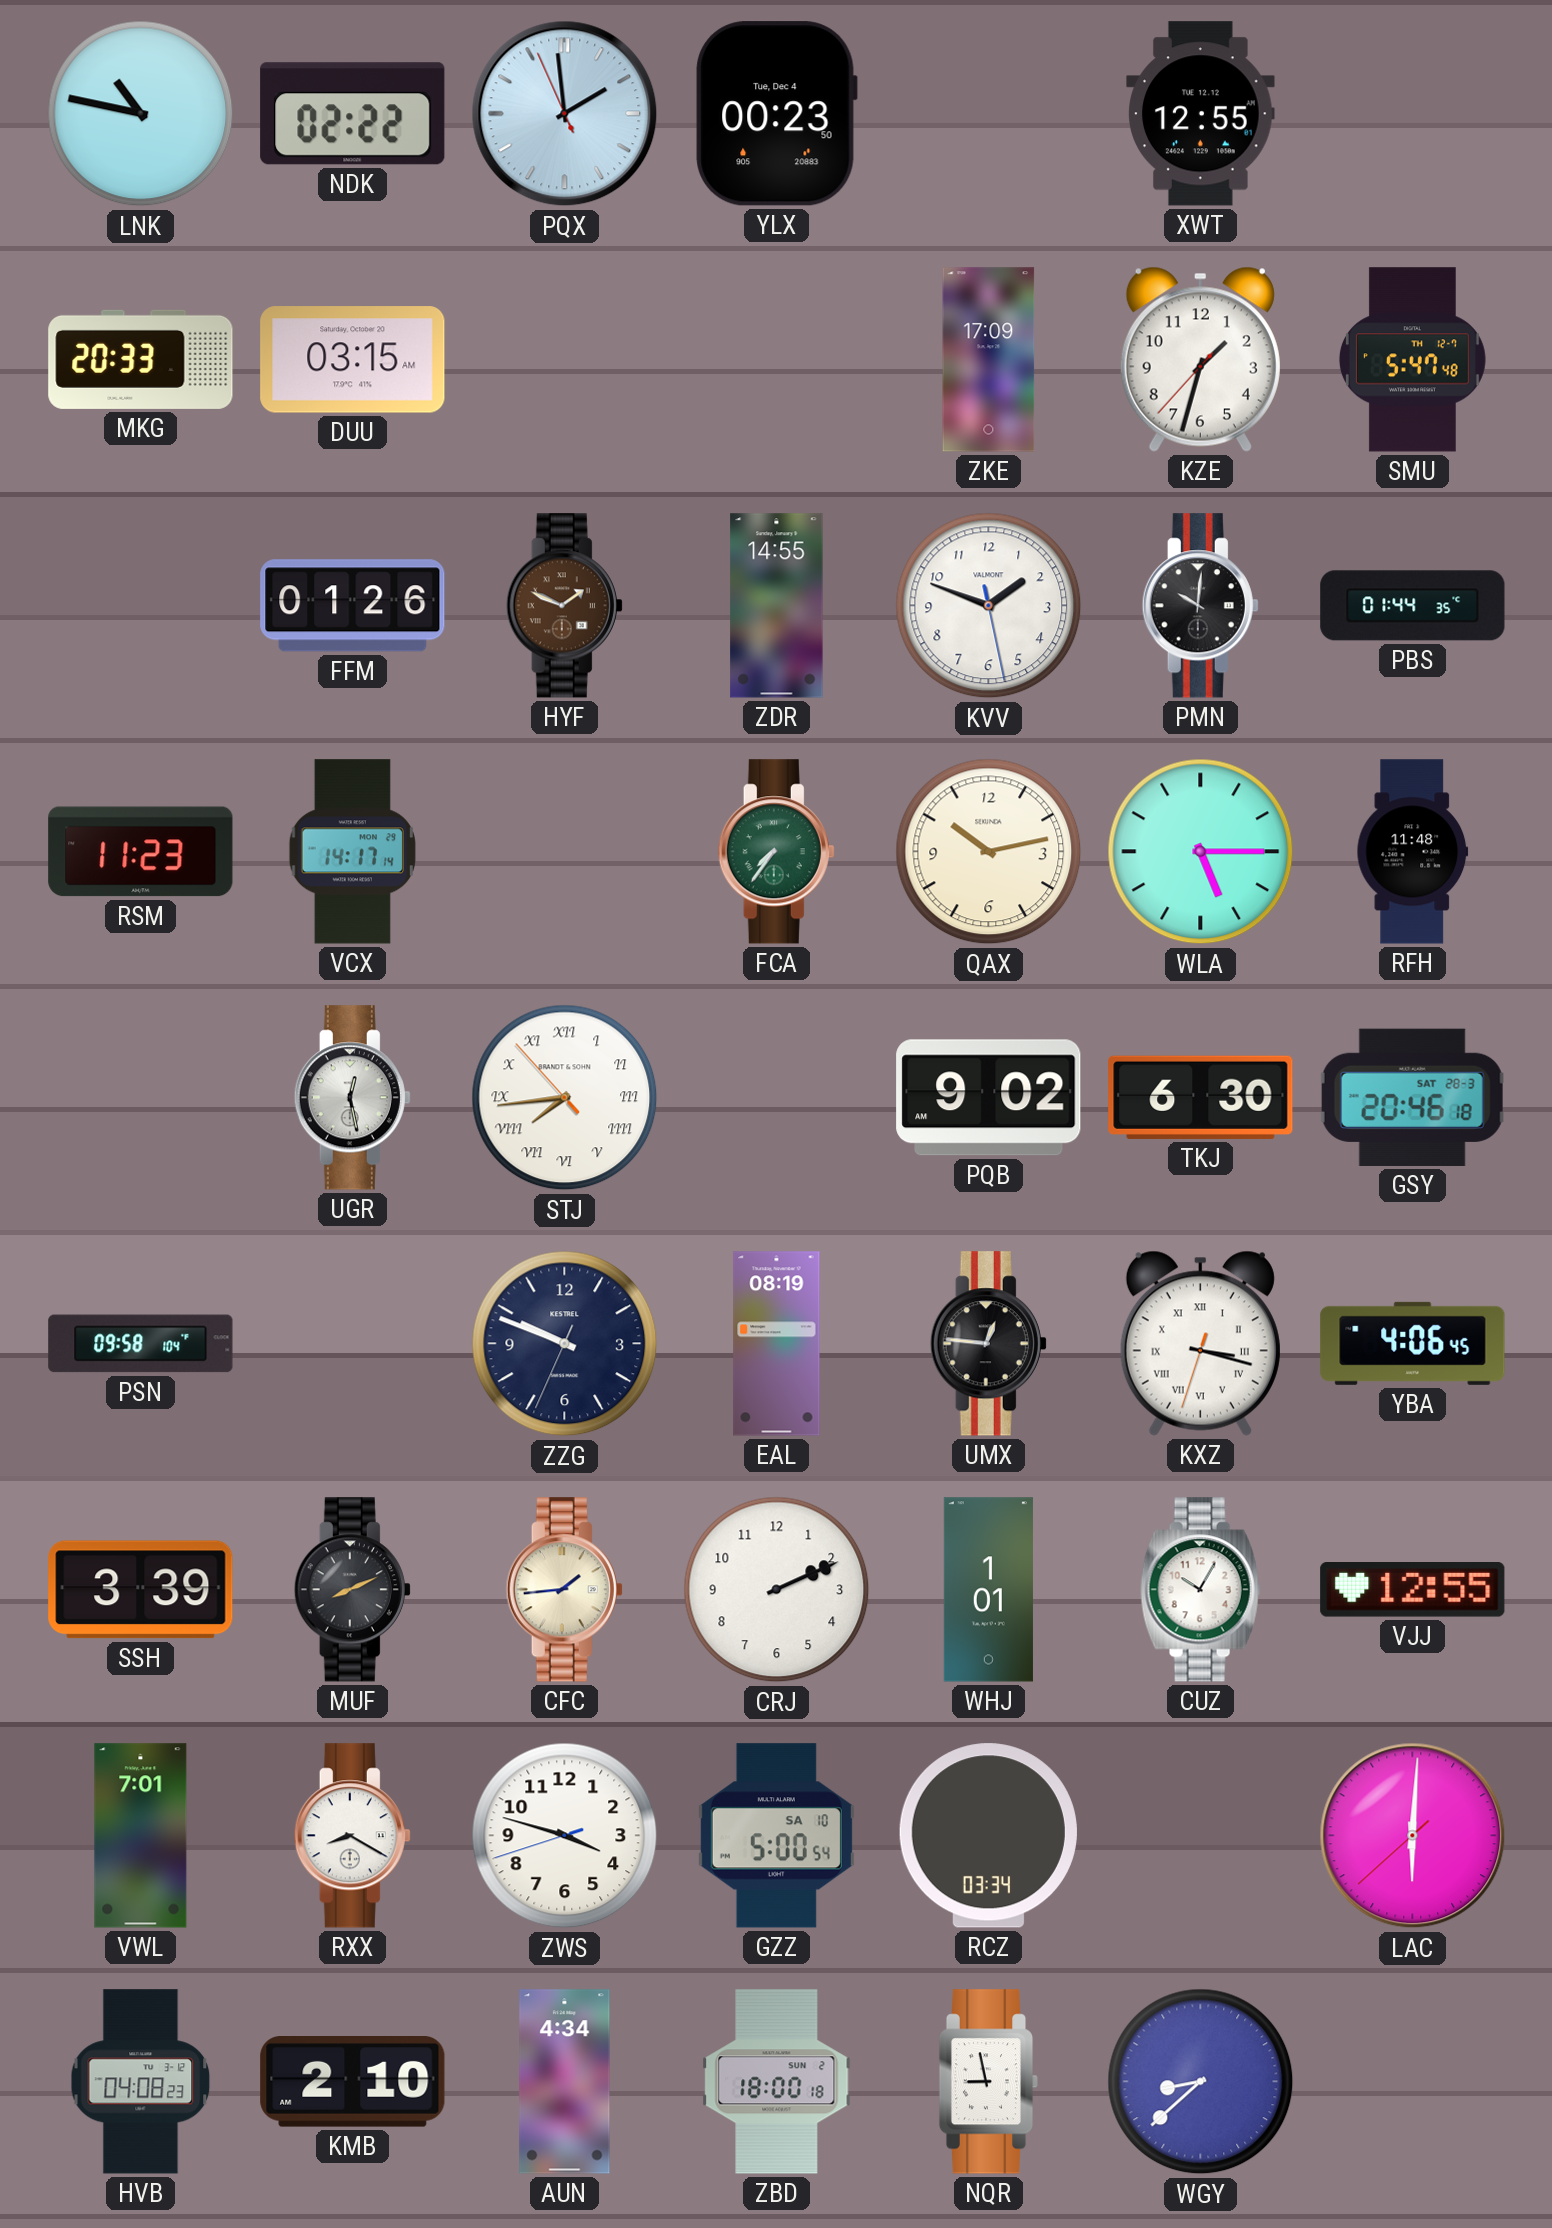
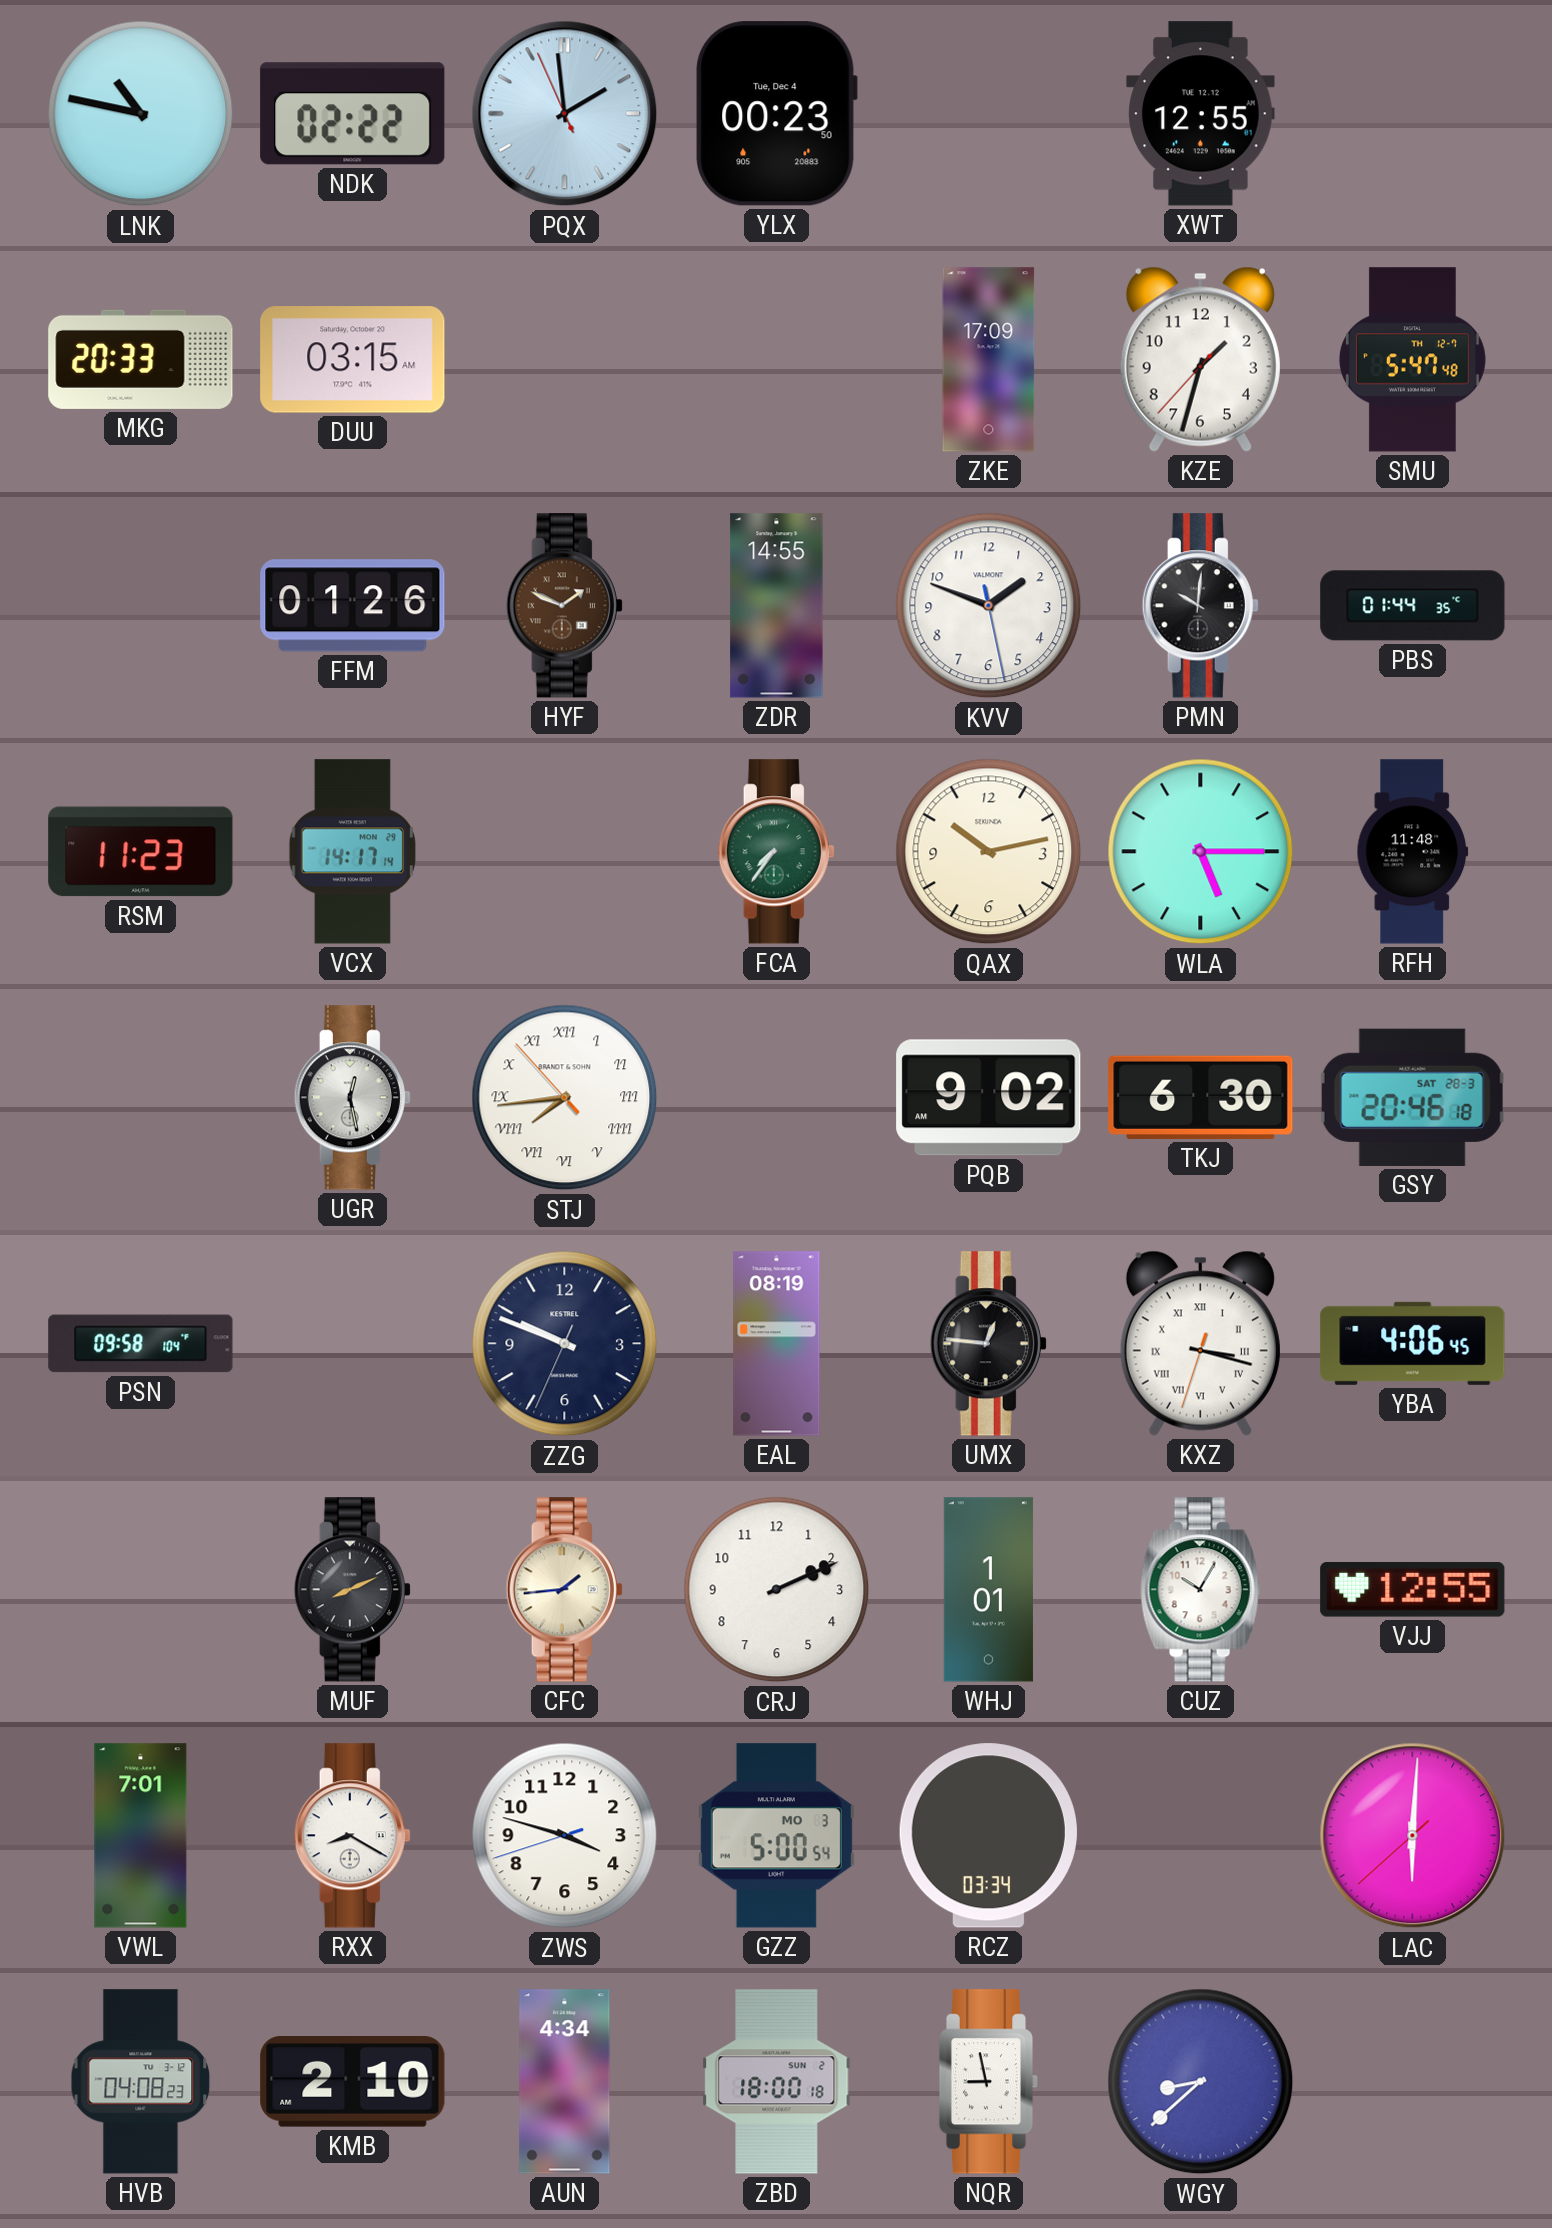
SSH: 3:39 -> none
GZZ date: SA 10 -> MO 3
